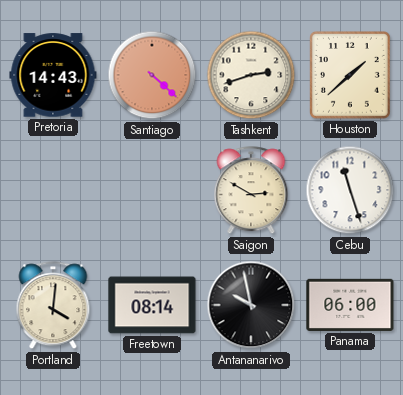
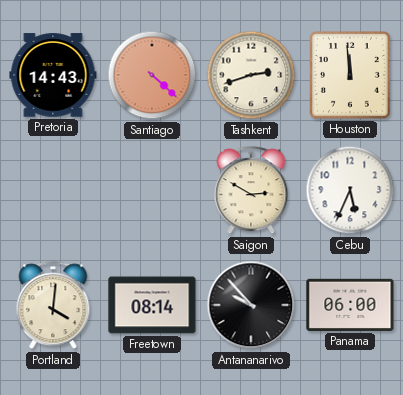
Houston: 1:38 -> 11:59
Cebu: 11:27 -> 5:34
Antananarivo: 9:58 -> 9:53
